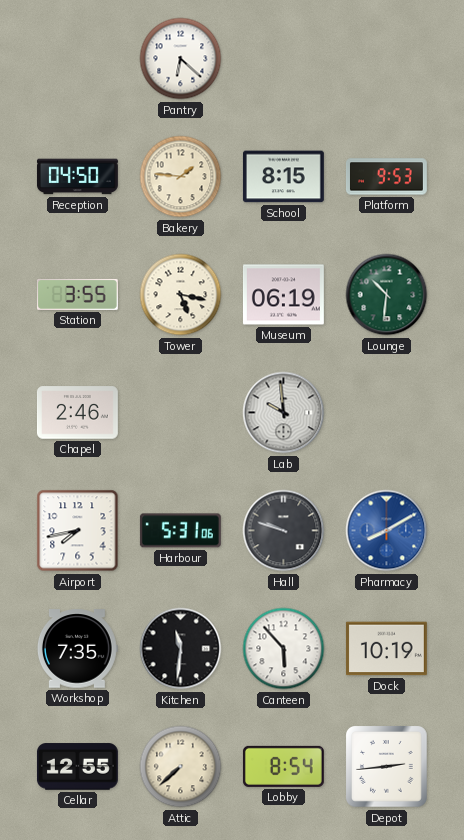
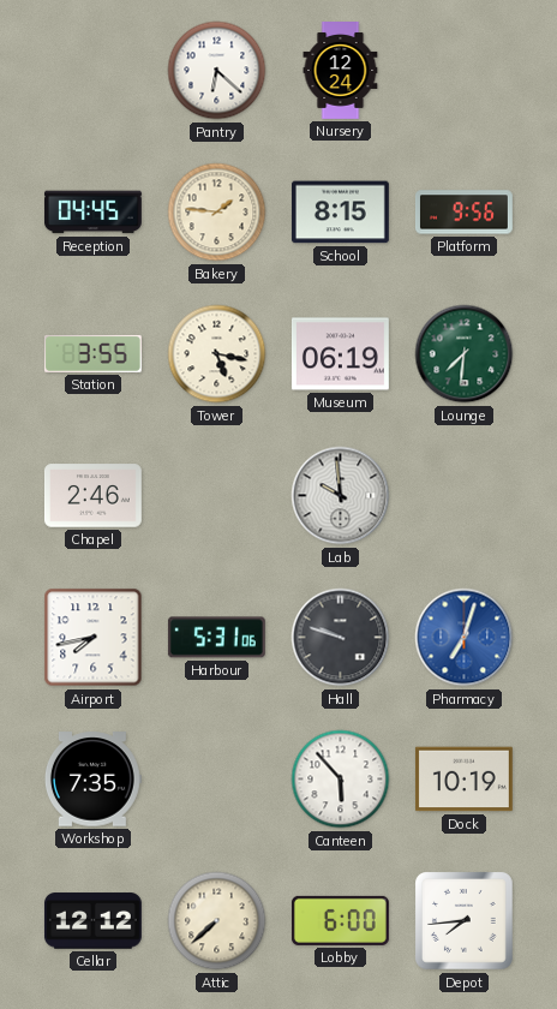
Nursery: none -> 12:24
Reception: 04:50 -> 04:45
Platform: 9:53 -> 9:56
Lounge: 10:31 -> 7:31
Pharmacy: 8:10 -> 7:03
Kitchen: 11:31 -> none
Cellar: 12:55 -> 12:12
Lobby: 8:54 -> 6:00
Depot: 2:44 -> 7:44
